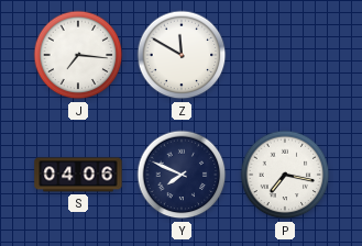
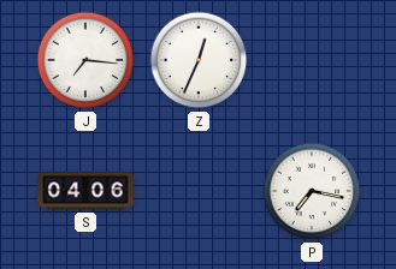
Z: 11:50 -> 12:34
Y: 7:49 -> none
